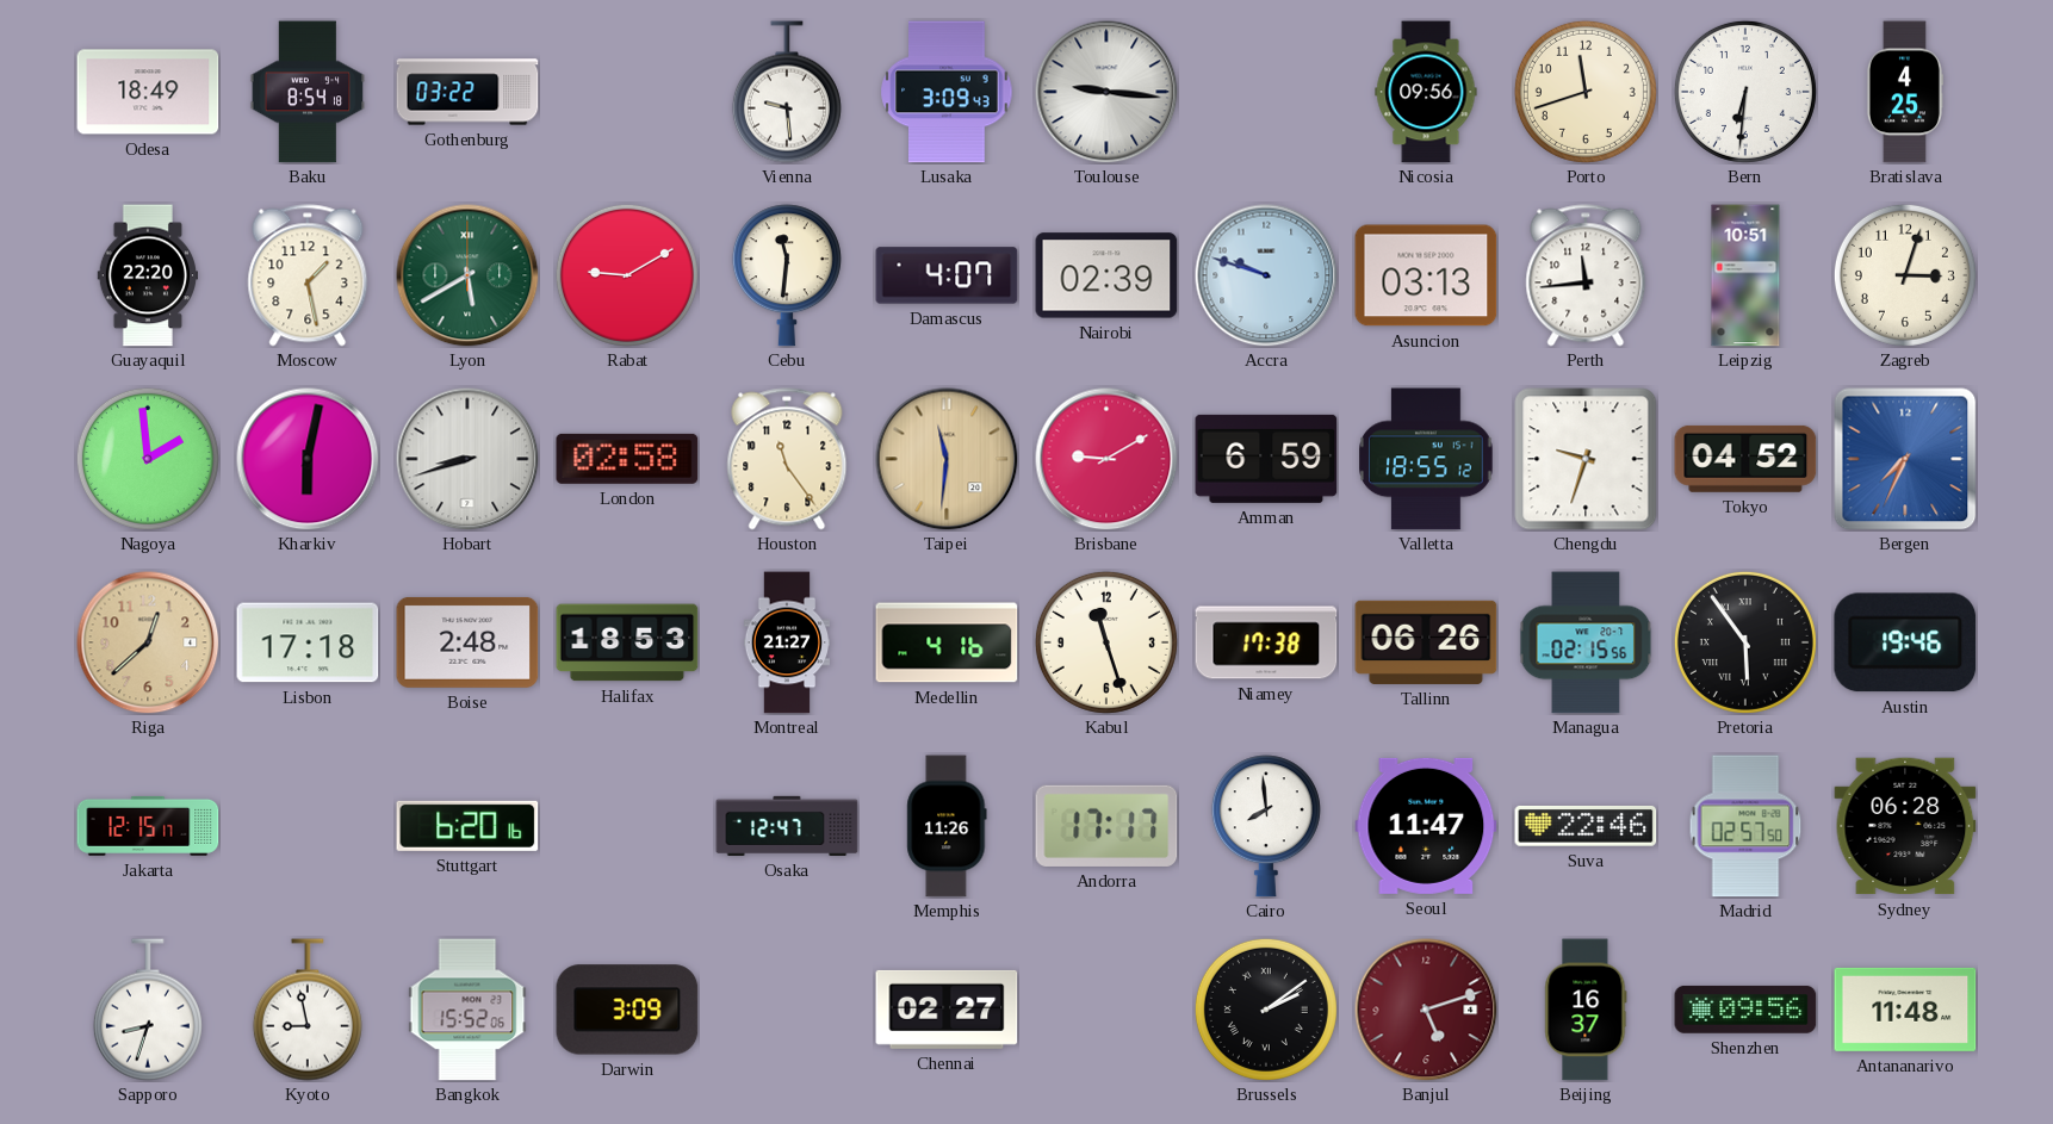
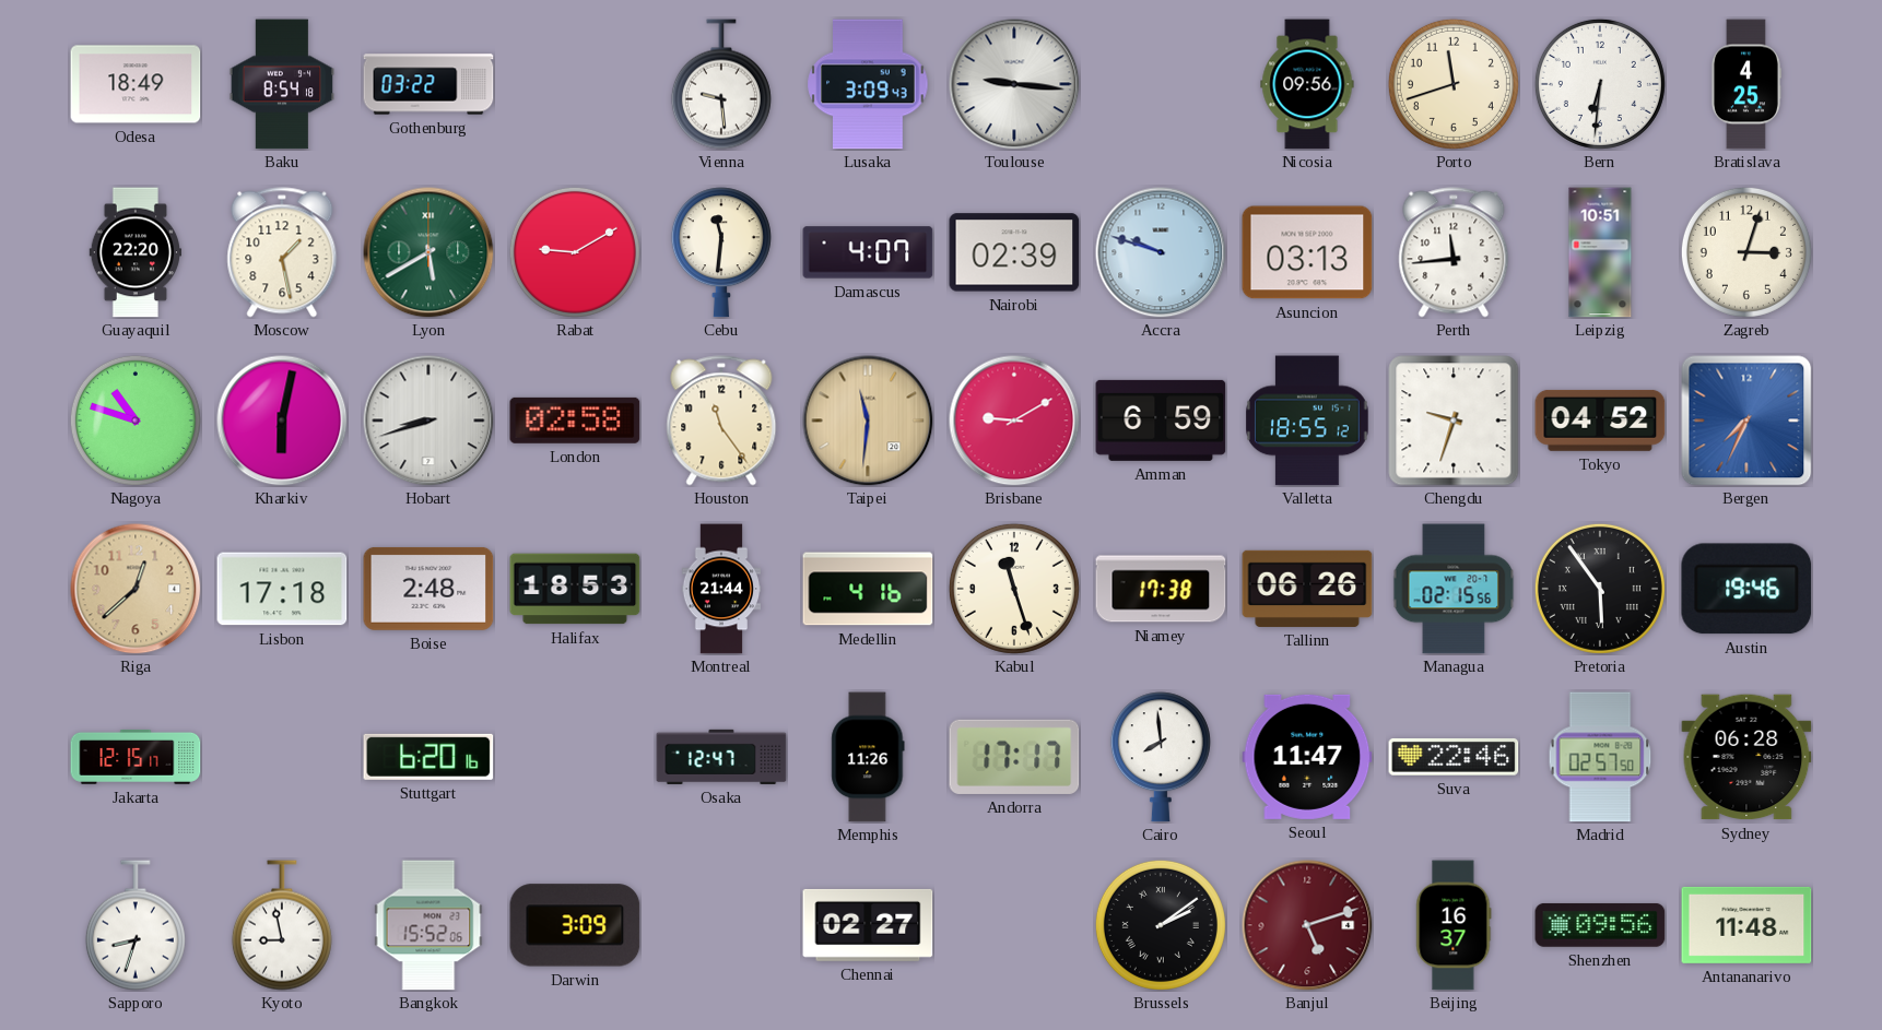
Nagoya: 1:59 -> 10:48
Montreal: 21:27 -> 21:44
